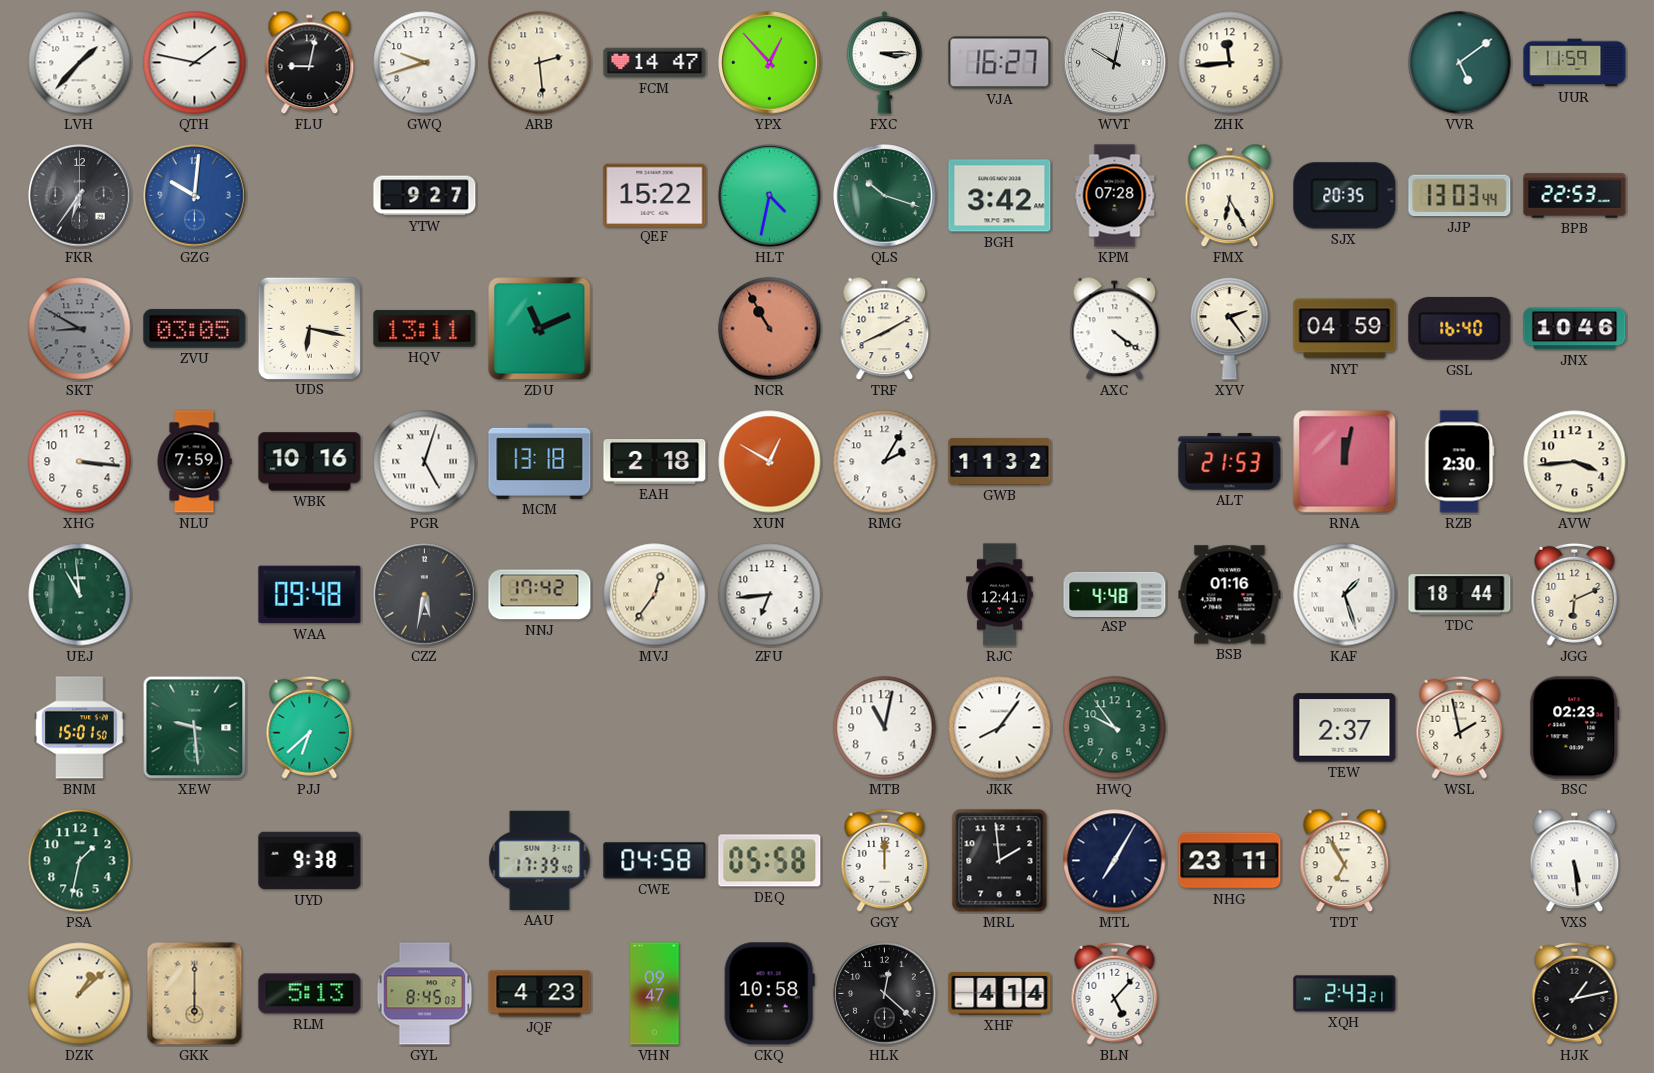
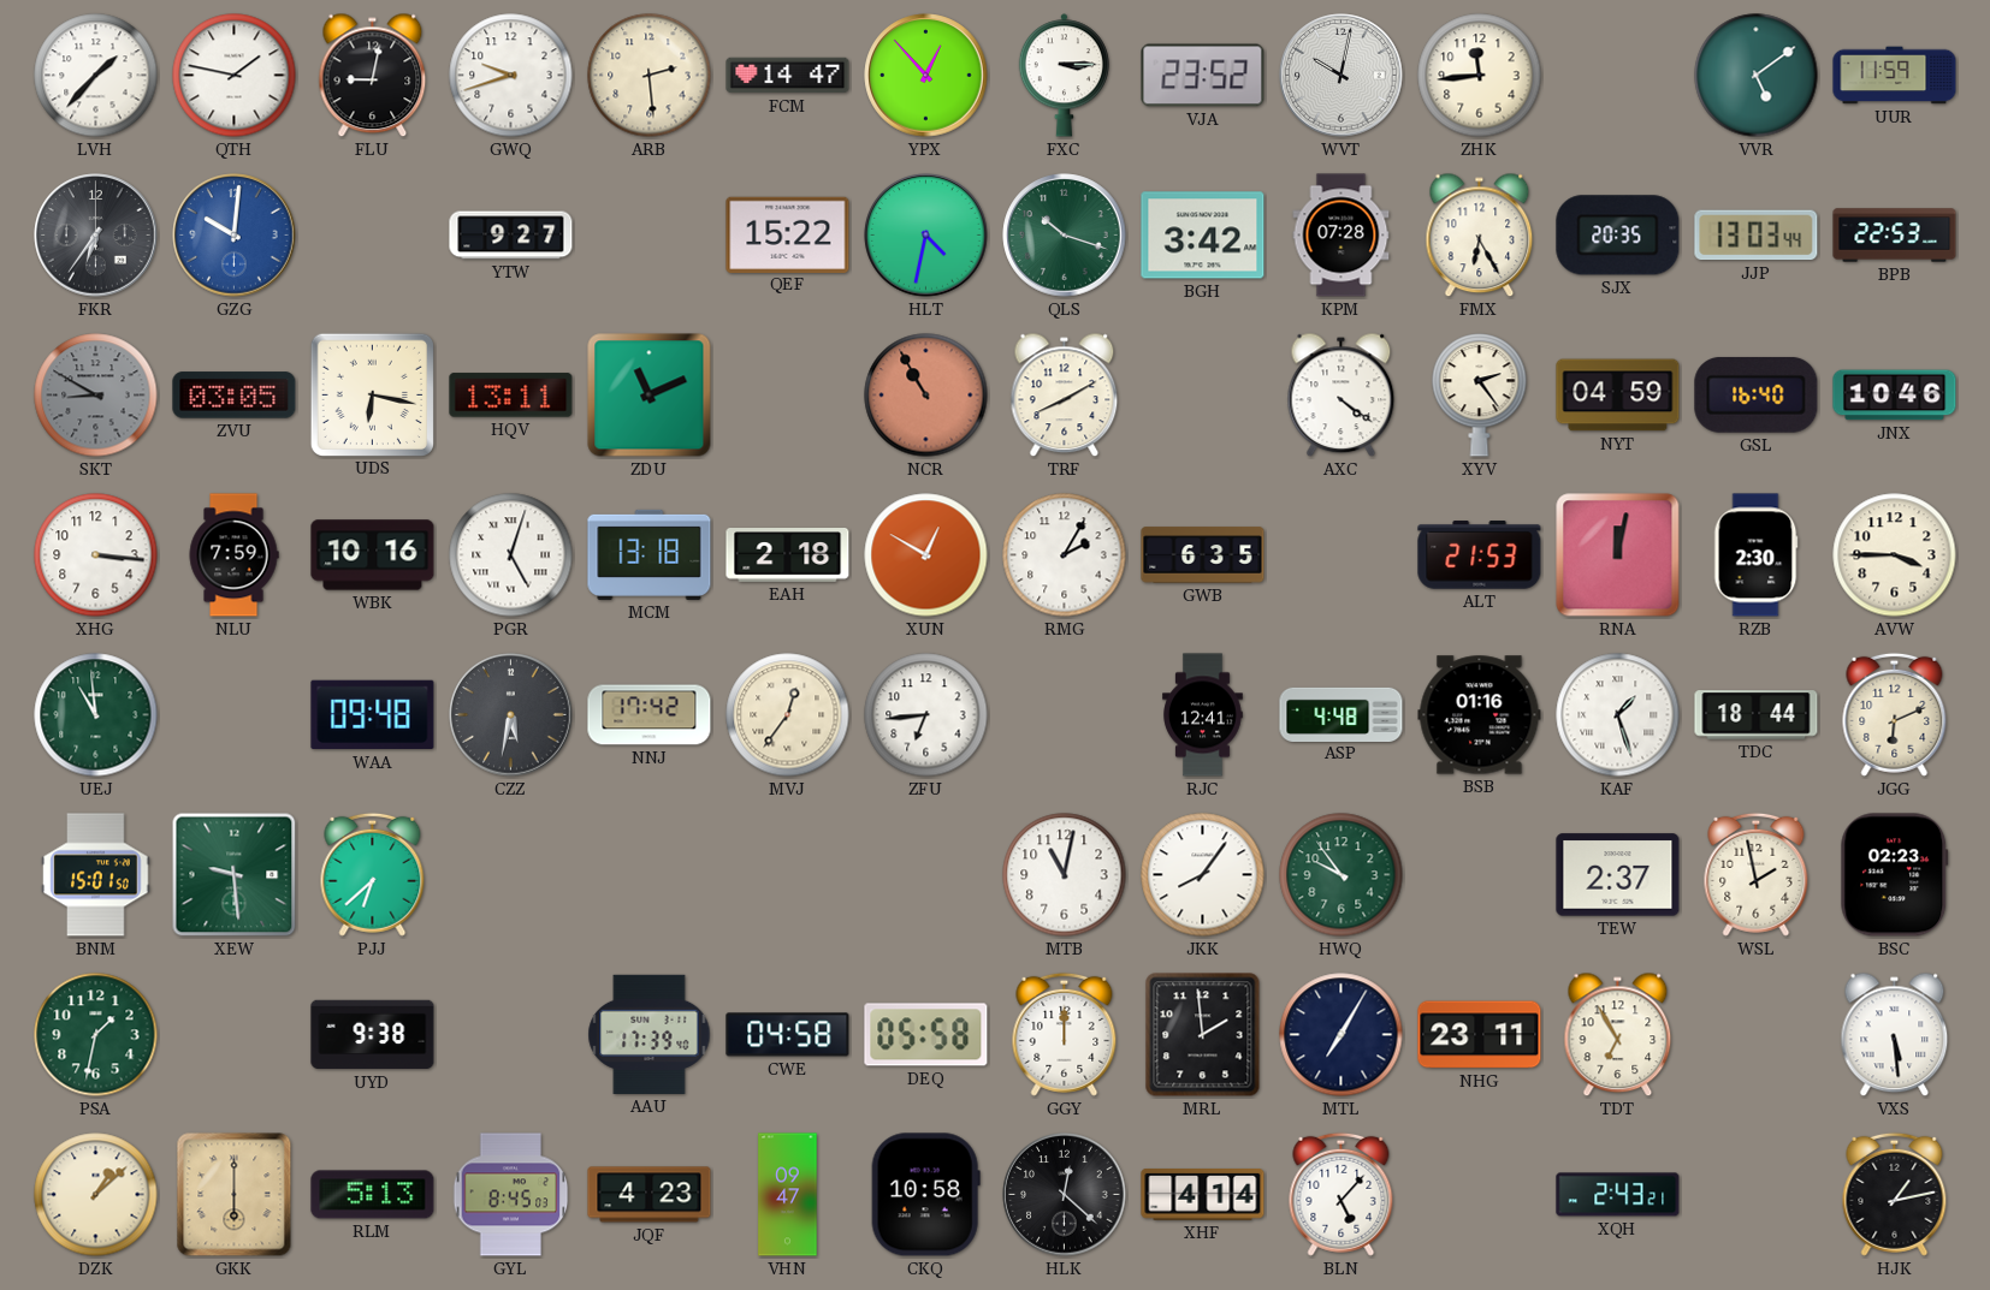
VJA: 16:27 -> 23:52
GWB: 11:32 -> 6:35
AVW: 3:44 -> 3:45
